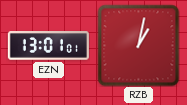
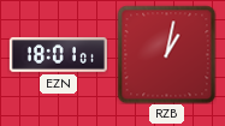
EZN: 13:01 -> 18:01
